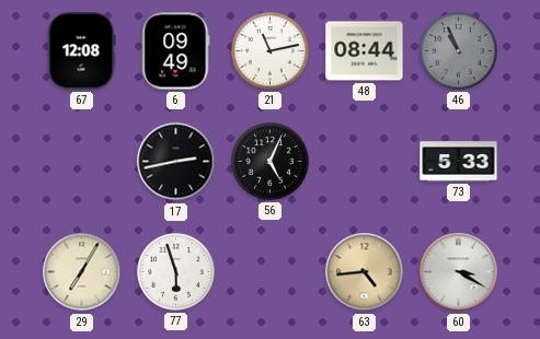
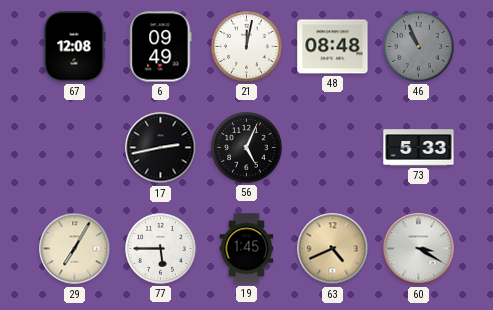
21: 11:13 -> 12:02
48: 08:44 -> 08:48
77: 5:57 -> 5:45
19: none -> 1:45
63: 4:44 -> 4:41
